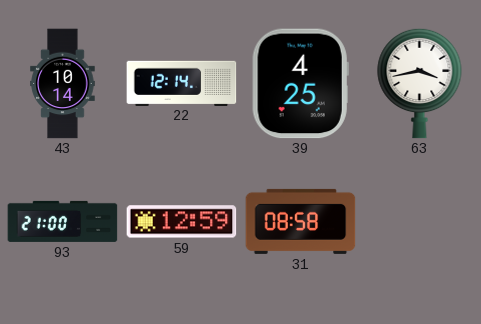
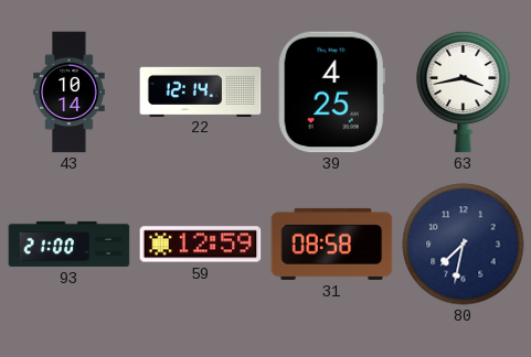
80: none -> 7:32
